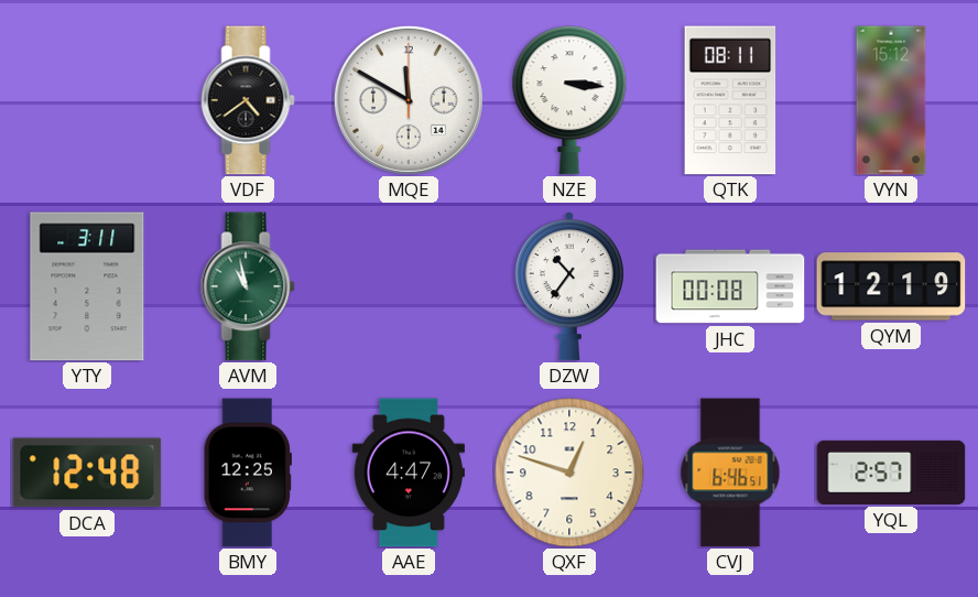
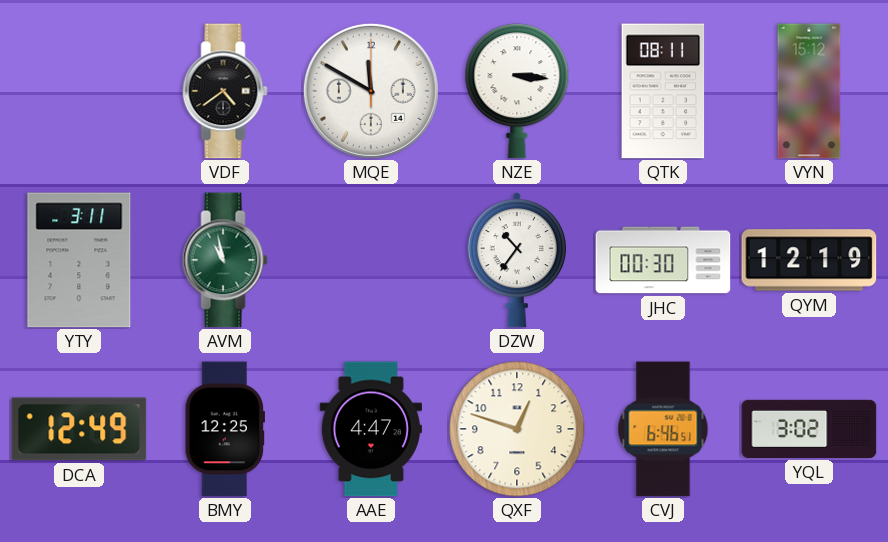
JHC: 00:08 -> 00:30
DCA: 12:48 -> 12:49
YQL: 2:57 -> 3:02
